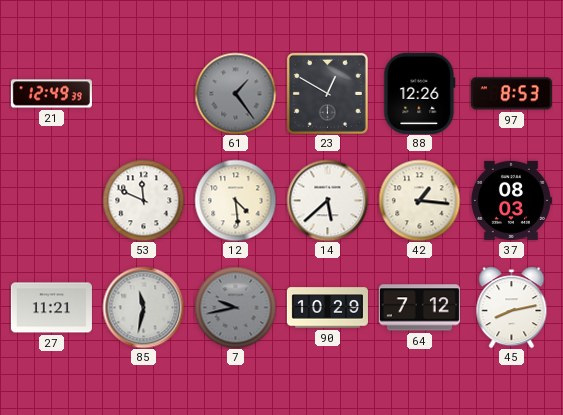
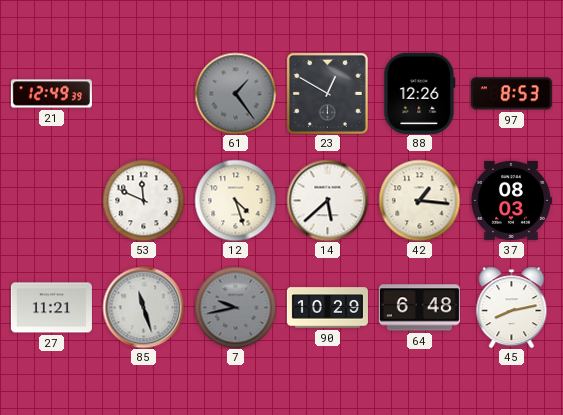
12: 4:29 -> 4:27
85: 11:32 -> 11:27
64: 7:12 -> 6:48
